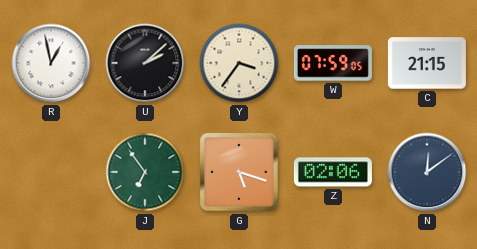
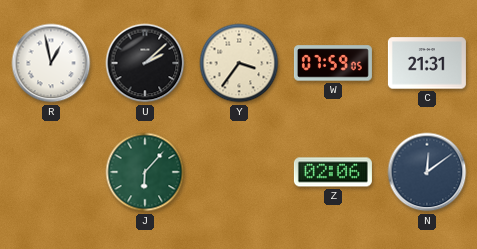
C: 21:15 -> 21:31
J: 6:54 -> 6:07
G: 5:18 -> none
